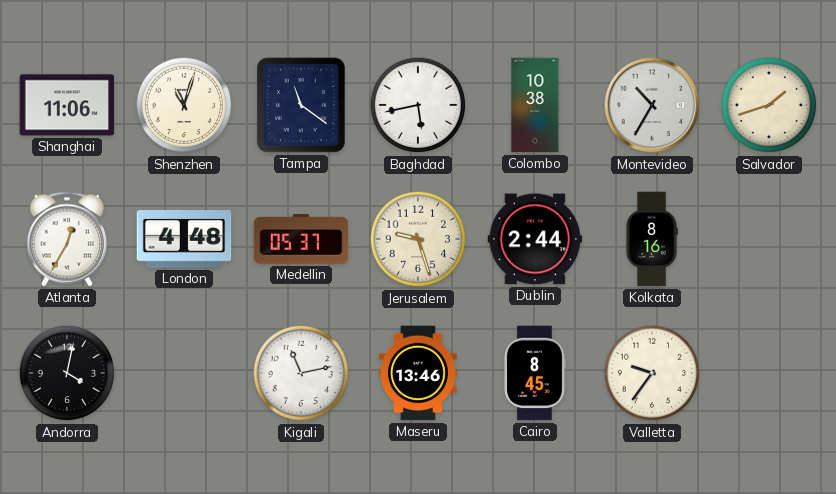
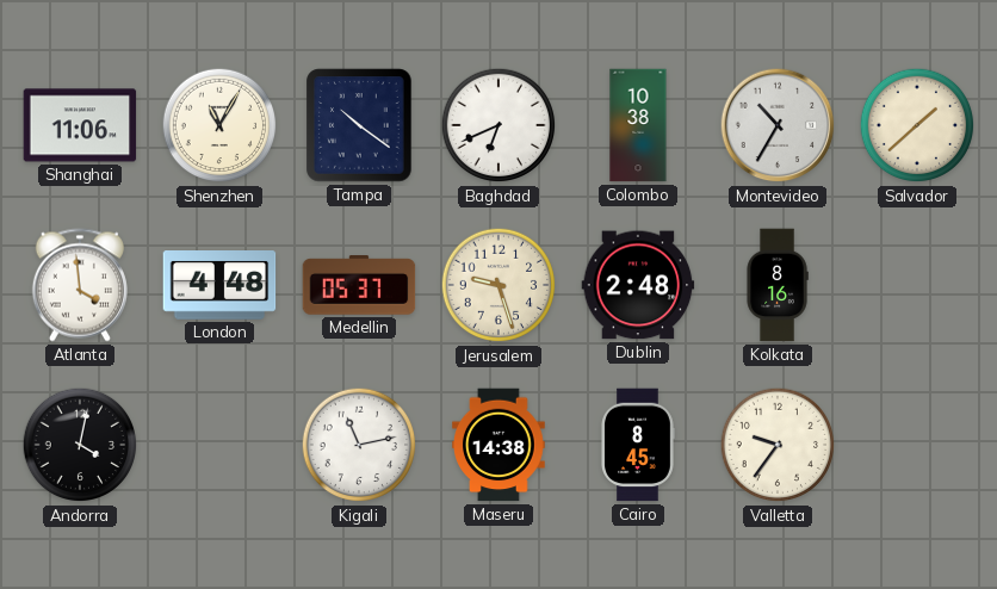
Shenzhen: 11:03 -> 11:05
Tampa: 11:21 -> 10:21
Baghdad: 5:43 -> 6:41
Salvador: 1:42 -> 1:38
Atlanta: 12:35 -> 3:59
Dublin: 2:44 -> 2:48
Maseru: 13:46 -> 14:38
